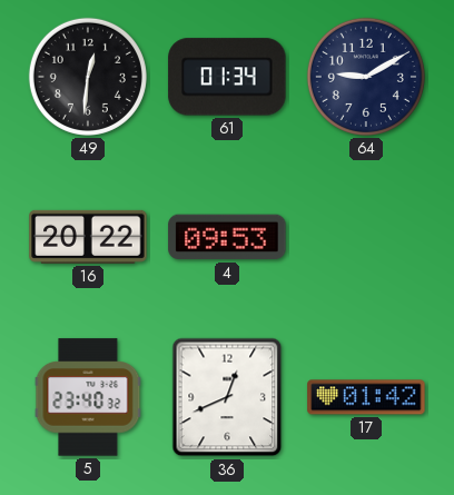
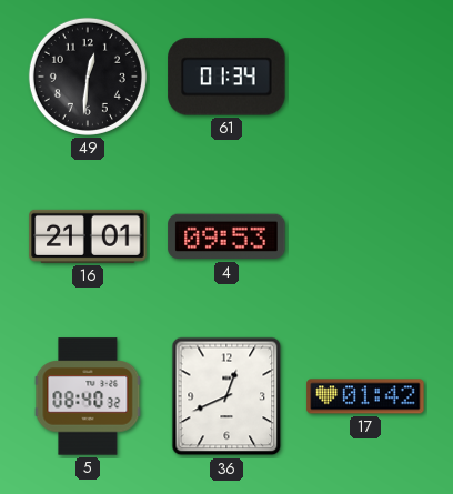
64: 9:10 -> none
16: 20:22 -> 21:01
5: 23:40 -> 08:40
